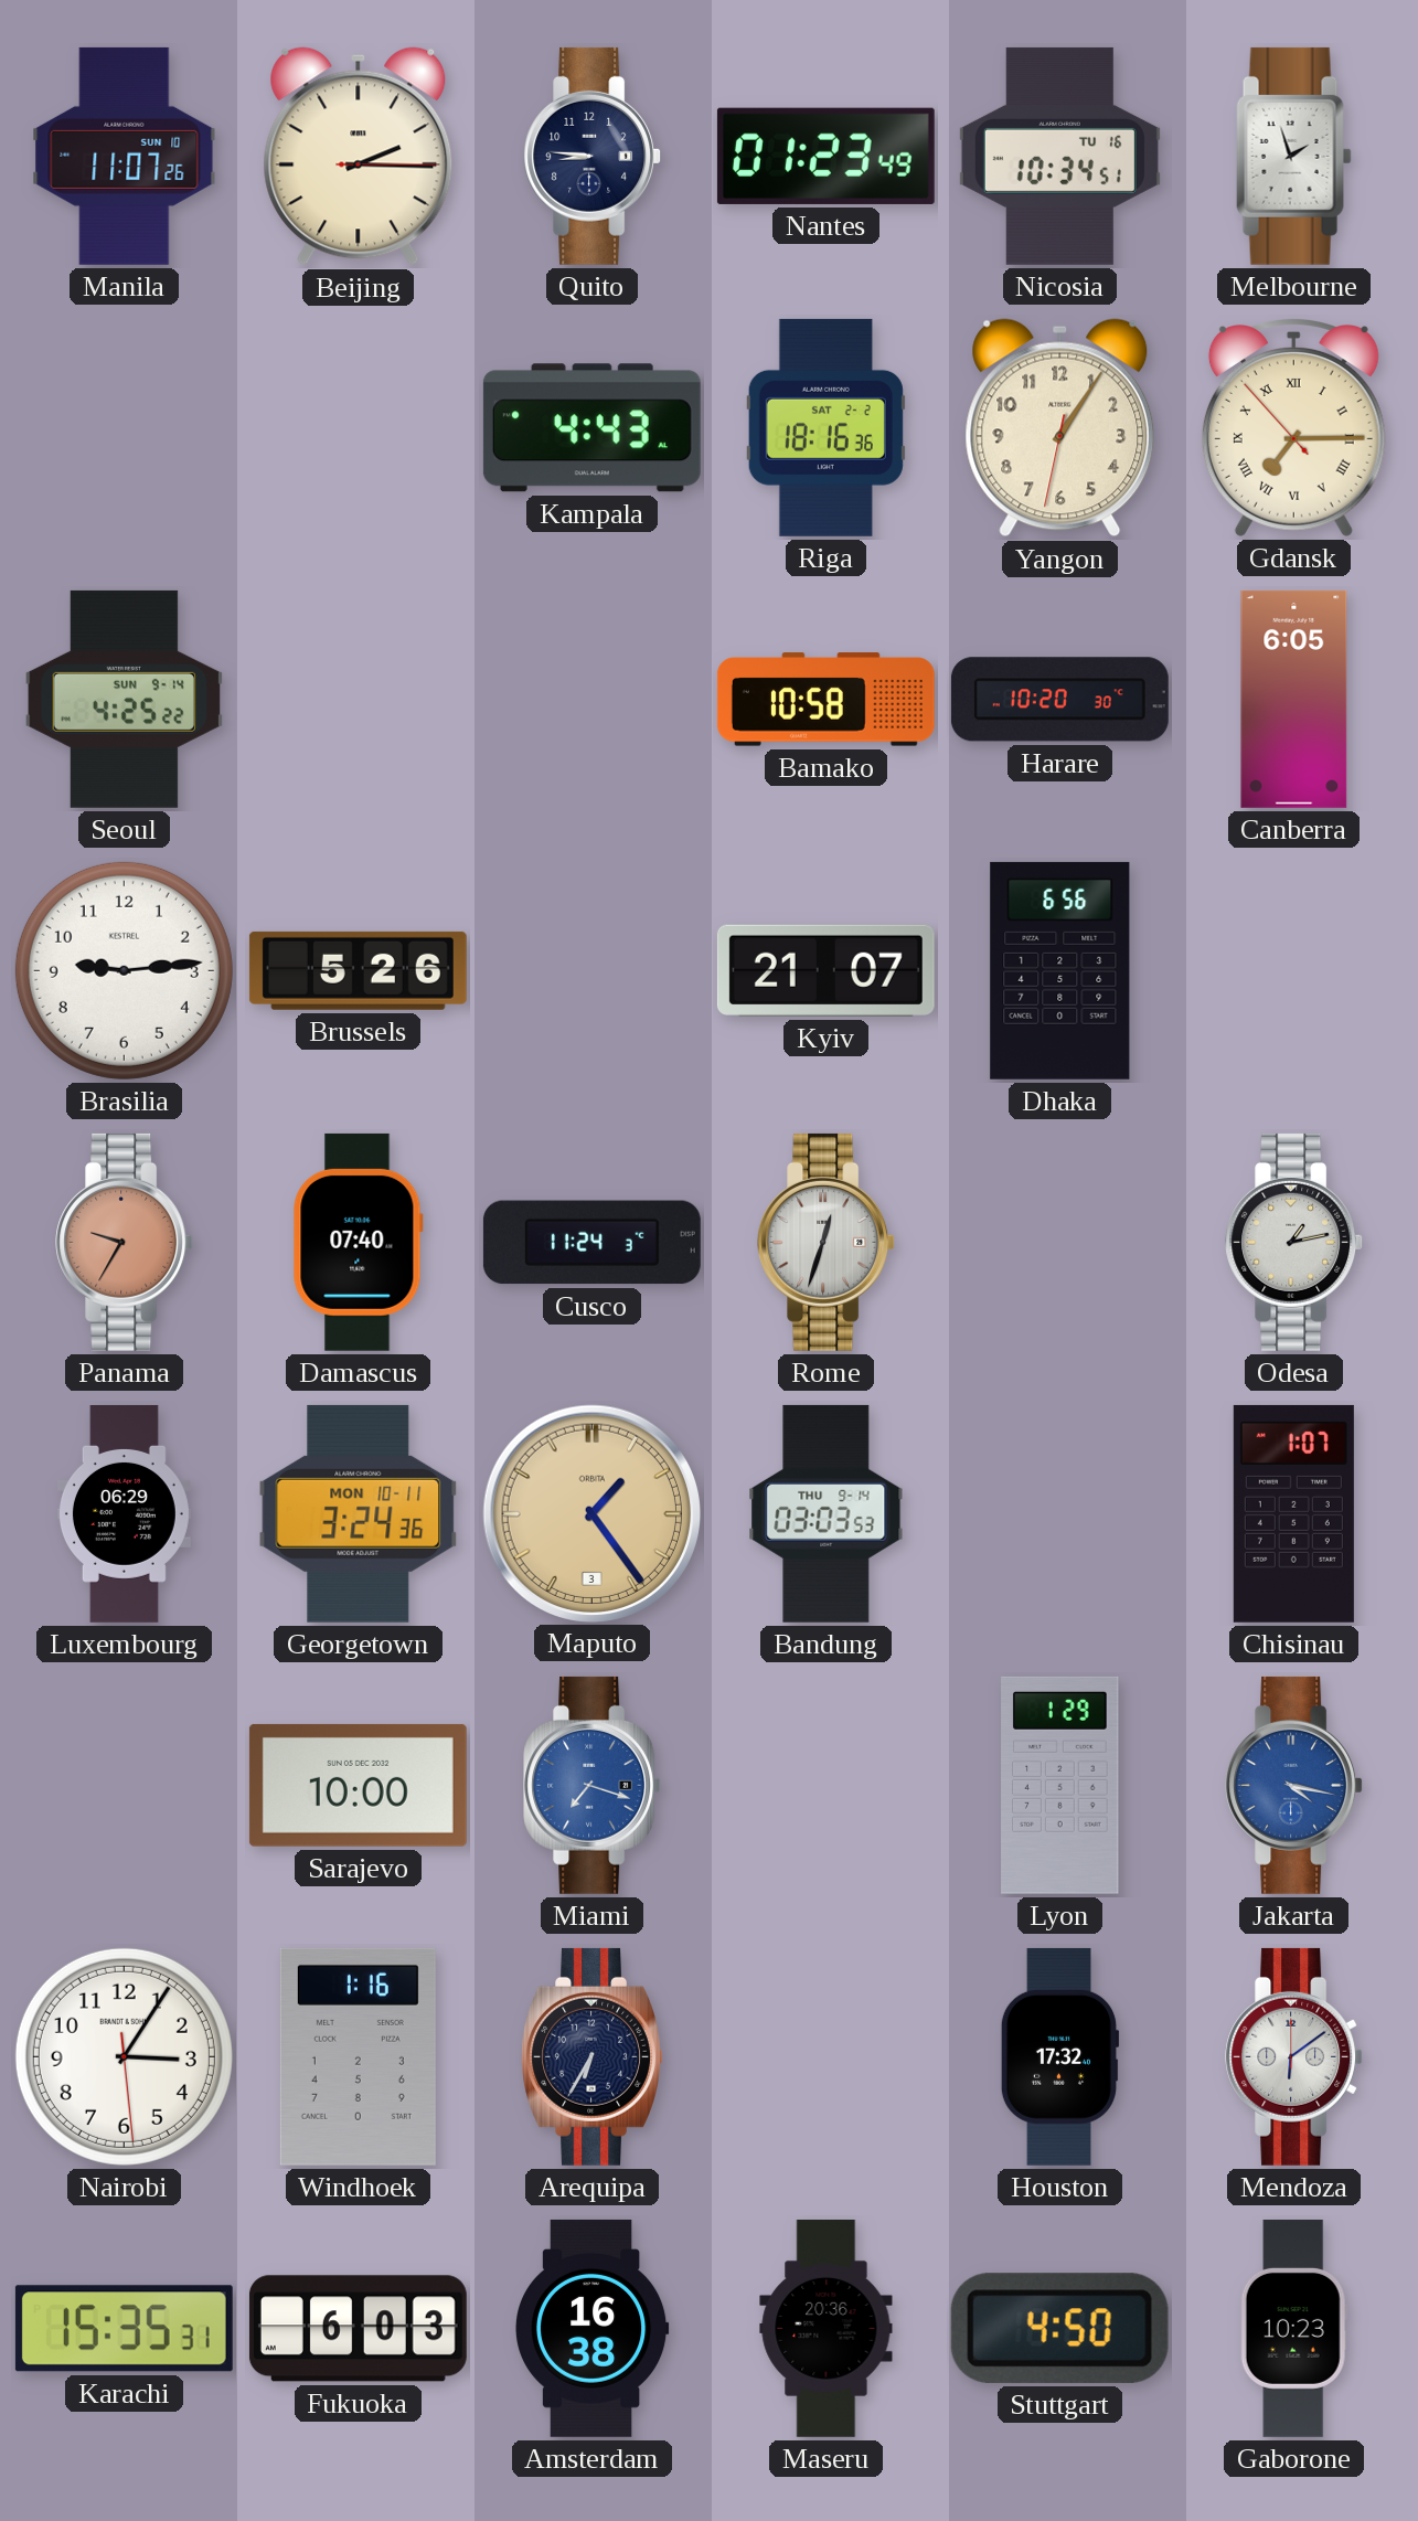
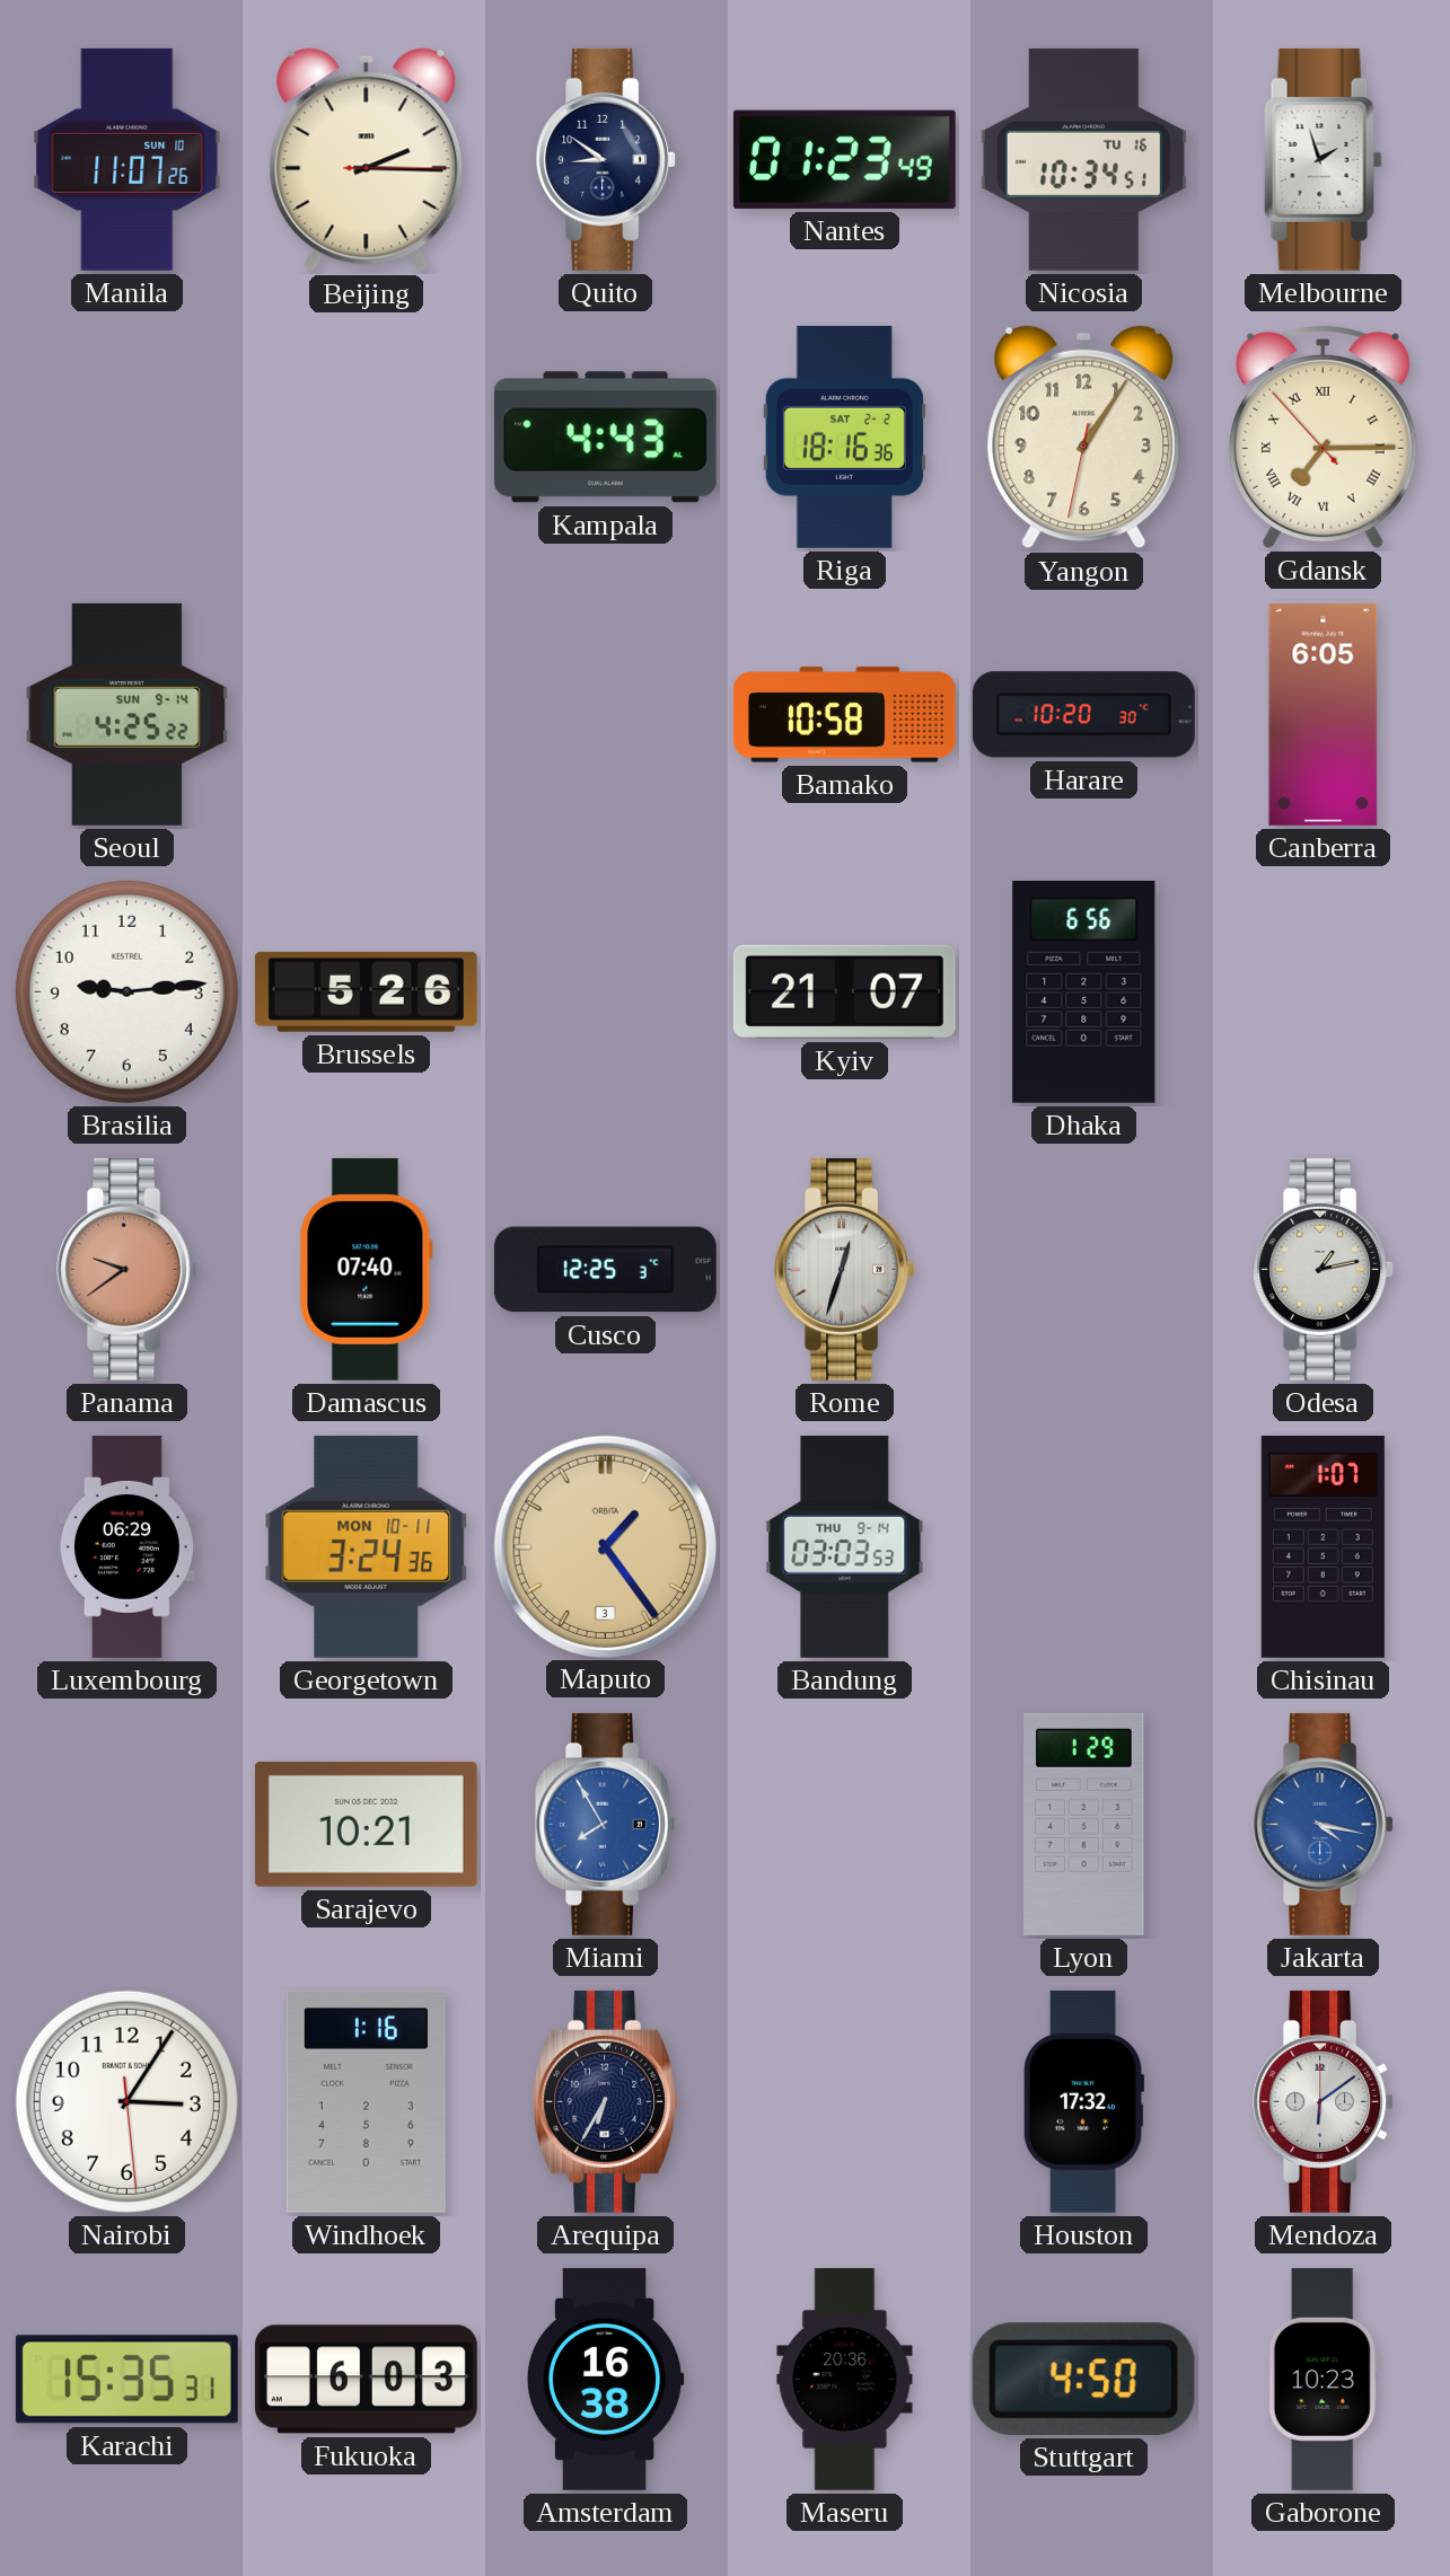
Quito: 8:46 -> 8:51
Panama: 9:35 -> 9:39
Cusco: 11:24 -> 12:25
Sarajevo: 10:00 -> 10:21
Miami: 7:18 -> 7:55
